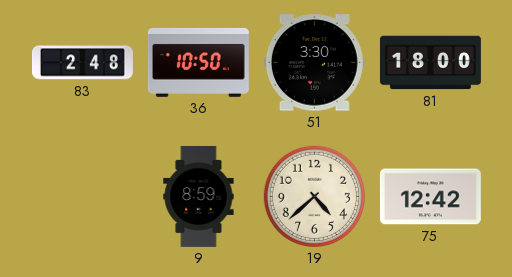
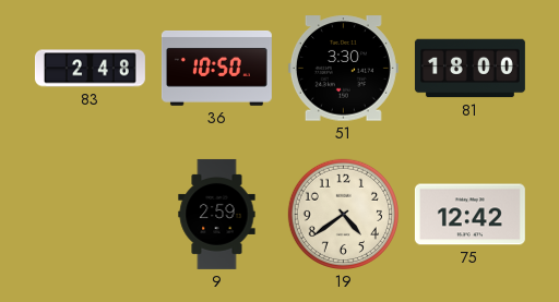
9: 8:59 -> 2:59
19: 4:38 -> 4:39
